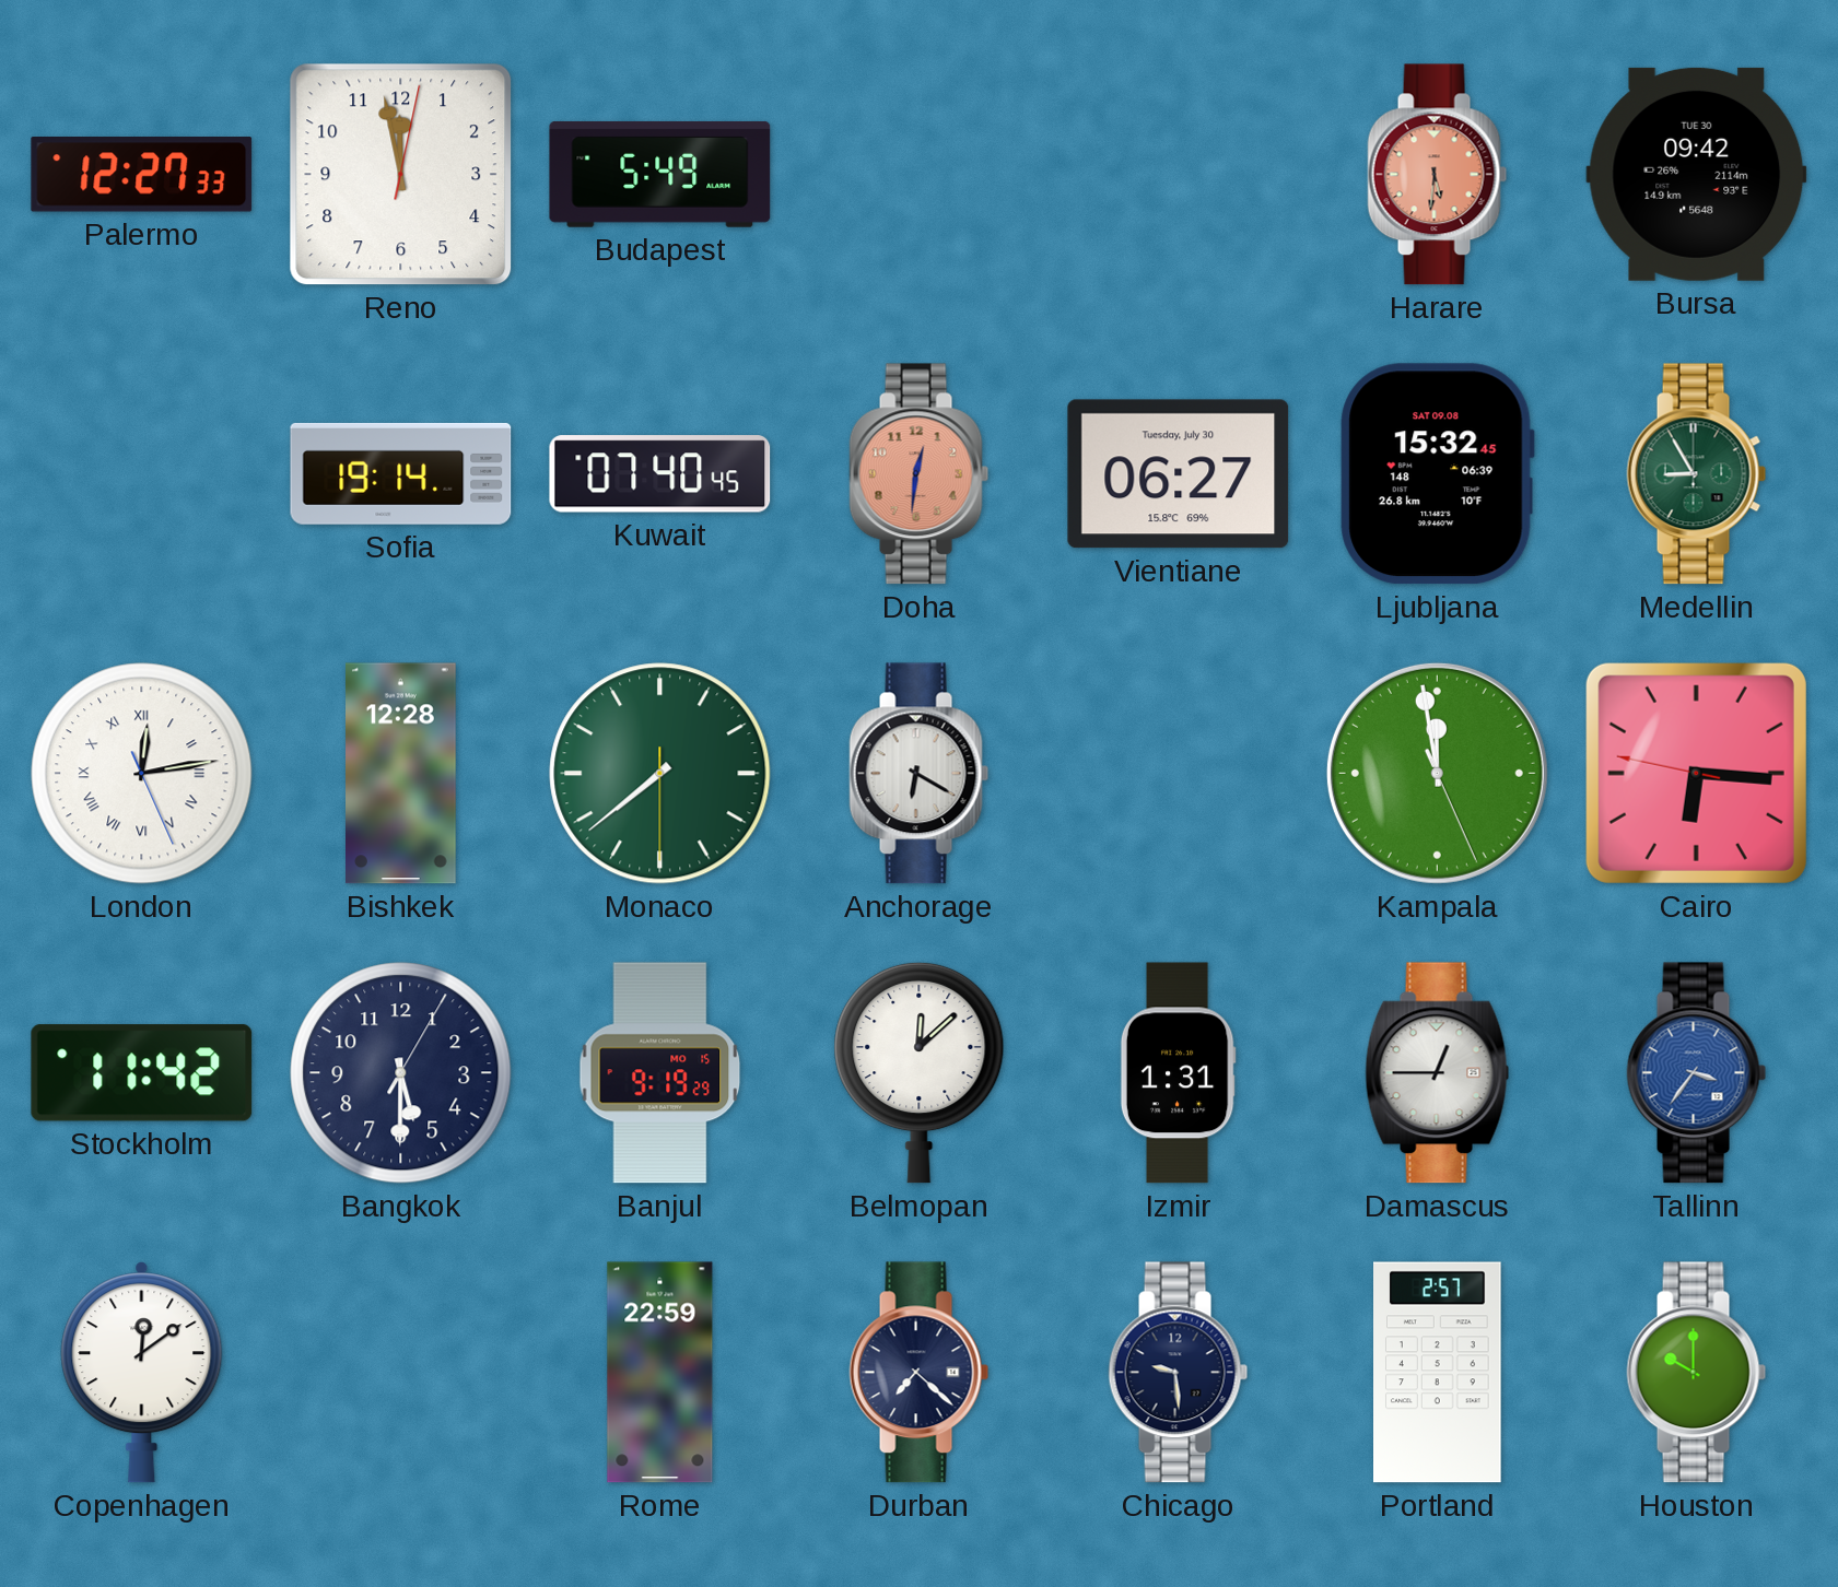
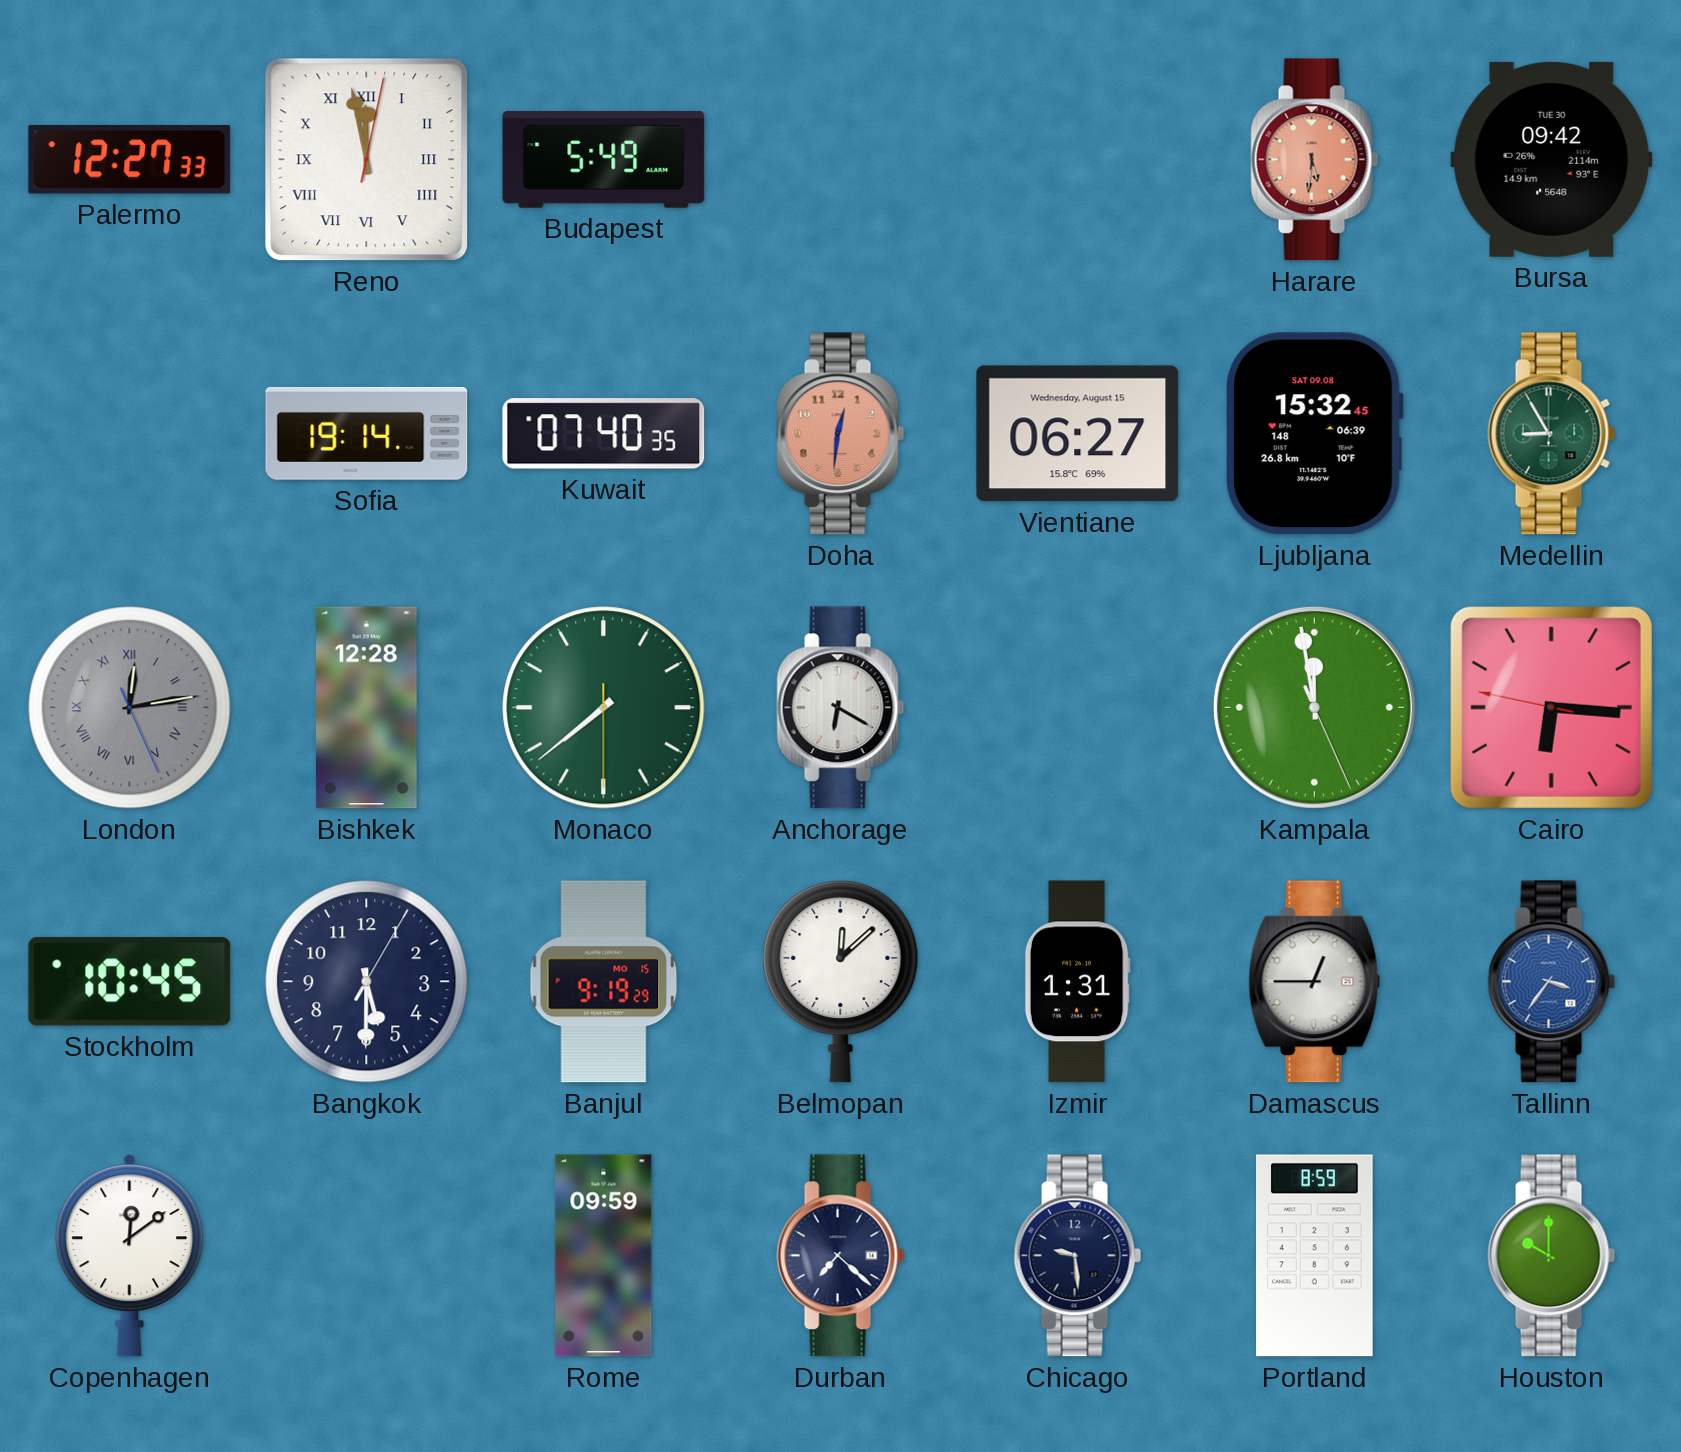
Reno numerals: Arabic -> Roman
Kuwait: 07:40:45 -> 07:40:35
Vientiane date: Tuesday, July 30 -> Wednesday, August 15
London dial: white -> grey
Stockholm: 11:42 -> 10:45
Rome: 22:59 -> 09:59
Portland: 2:57 -> 8:59
